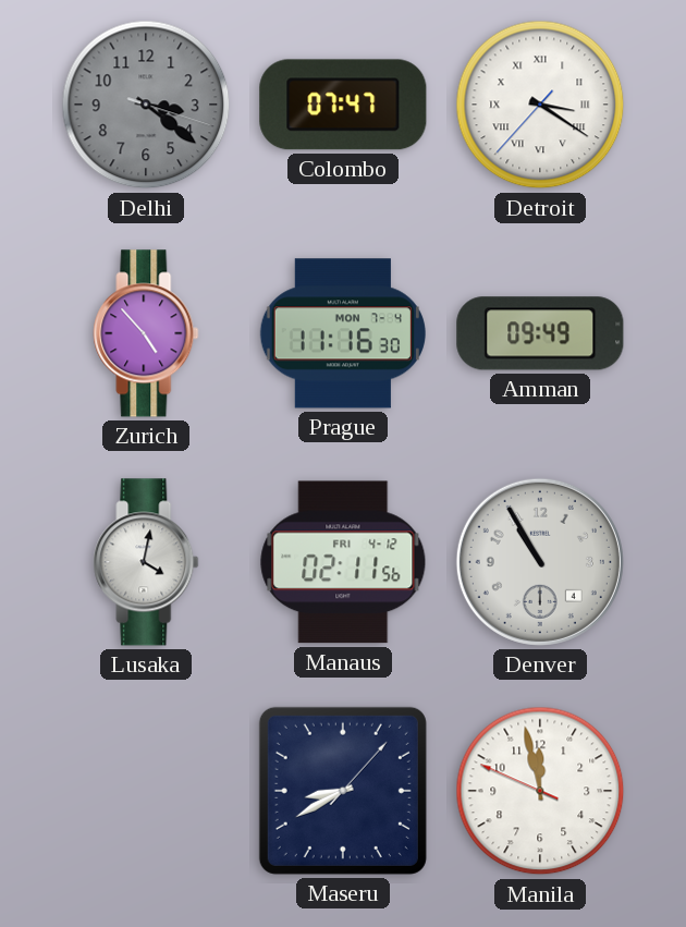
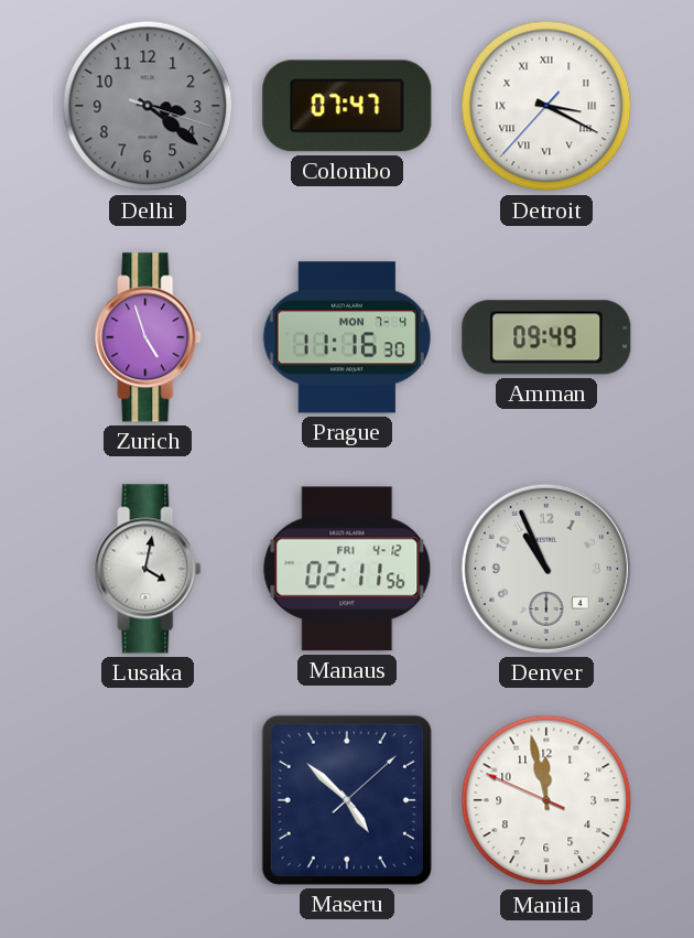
Detroit: 3:20 -> 3:19
Zurich: 4:53 -> 4:57
Denver: 10:55 -> 10:56
Maseru: 8:40 -> 4:52
